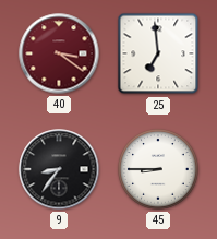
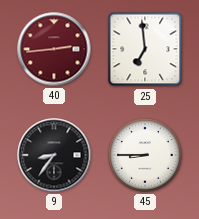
40: 3:21 -> 2:44
